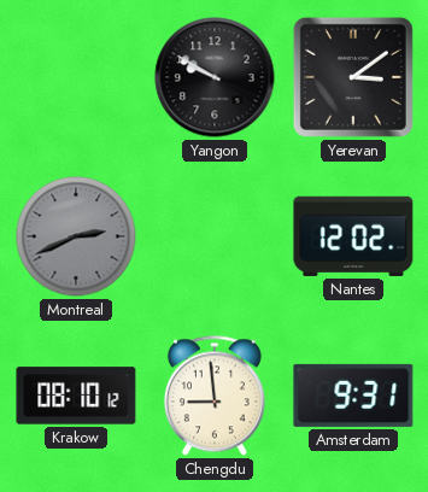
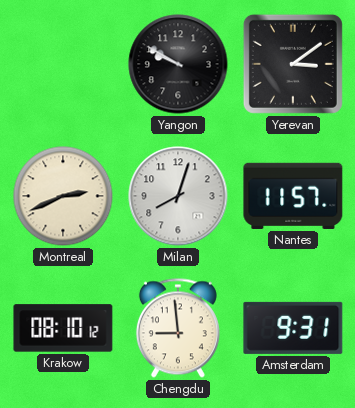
Montreal dial: grey -> cream
Milan: none -> 8:03
Nantes: 12:02 -> 11:57
